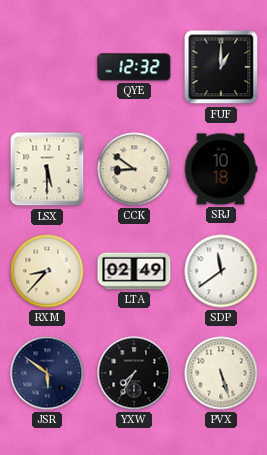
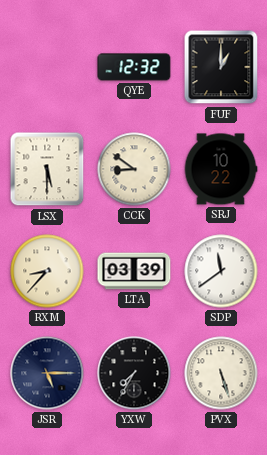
SRJ: 10:18 -> 10:22
LTA: 02:49 -> 03:39
JSR: 5:51 -> 5:15
